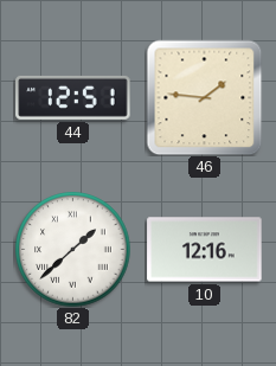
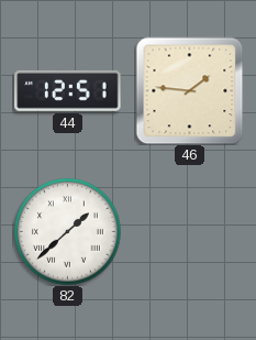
10: 12:16 -> none
